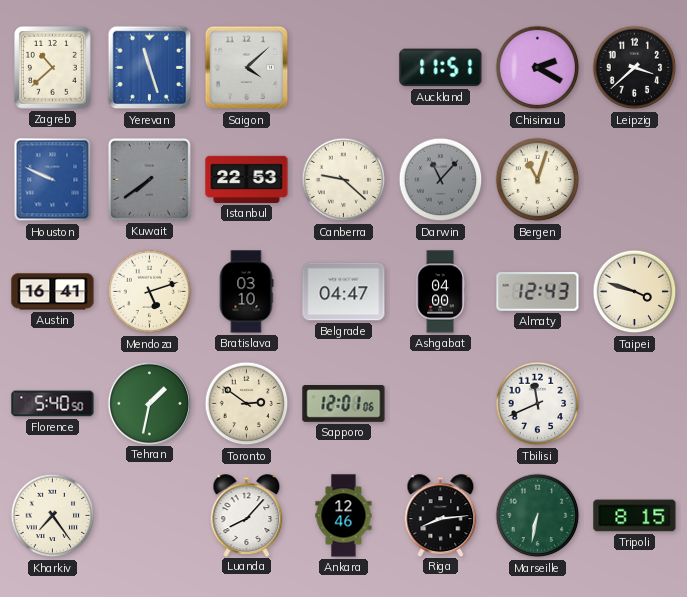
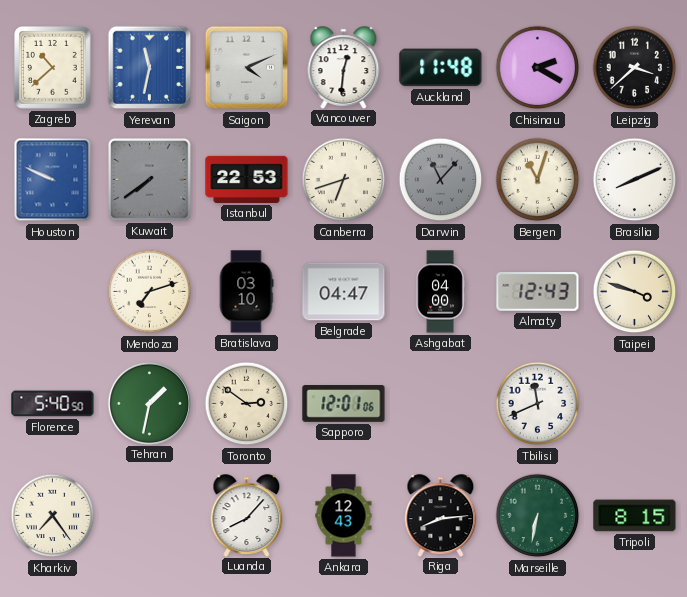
Yerevan: 11:27 -> 11:32
Saigon: 4:08 -> 4:11
Vancouver: none -> 12:31
Auckland: 11:51 -> 11:48
Canberra: 9:22 -> 6:42
Brasilia: none -> 8:11
Austin: 16:41 -> none
Mendoza: 5:12 -> 7:12
Ankara: 12:46 -> 12:43
